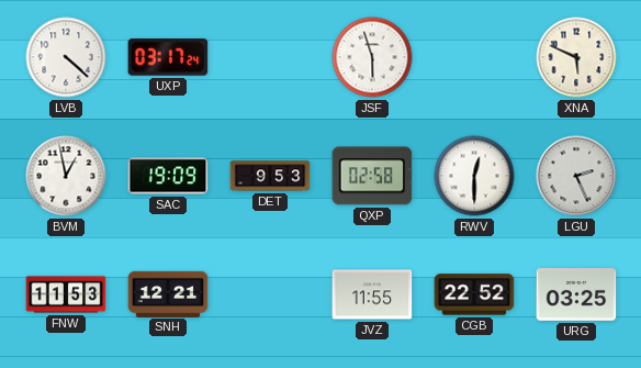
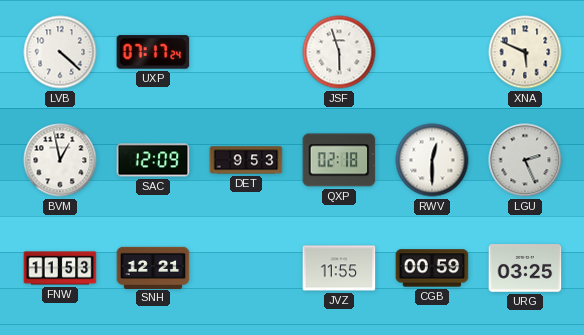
UXP: 03:17 -> 07:17
SAC: 19:09 -> 12:09
QXP: 02:58 -> 02:18
CGB: 22:52 -> 00:59
